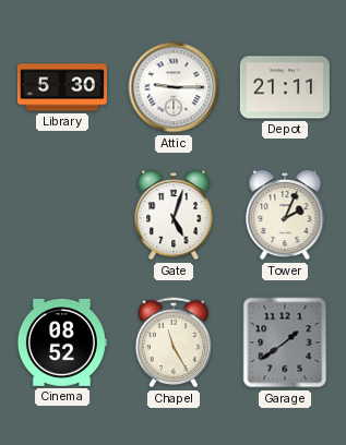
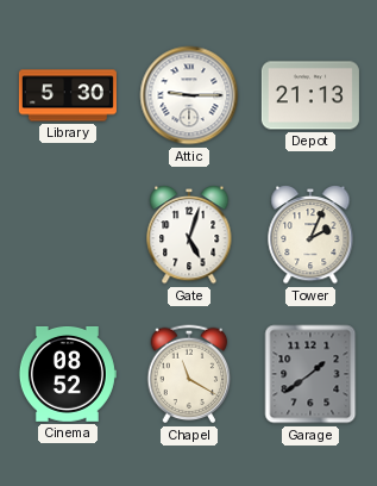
Depot: 21:11 -> 21:13
Chapel: 11:25 -> 11:20
